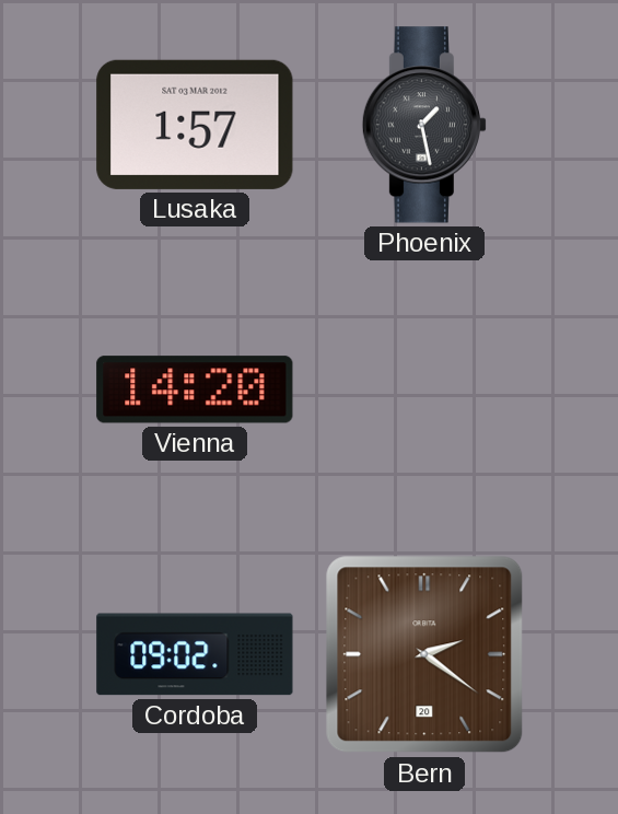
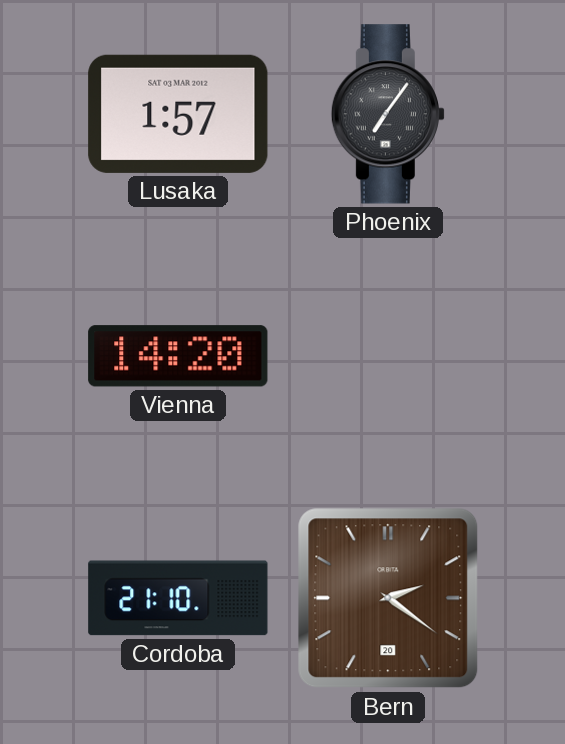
Phoenix: 1:28 -> 7:06
Cordoba: 09:02 -> 21:10
